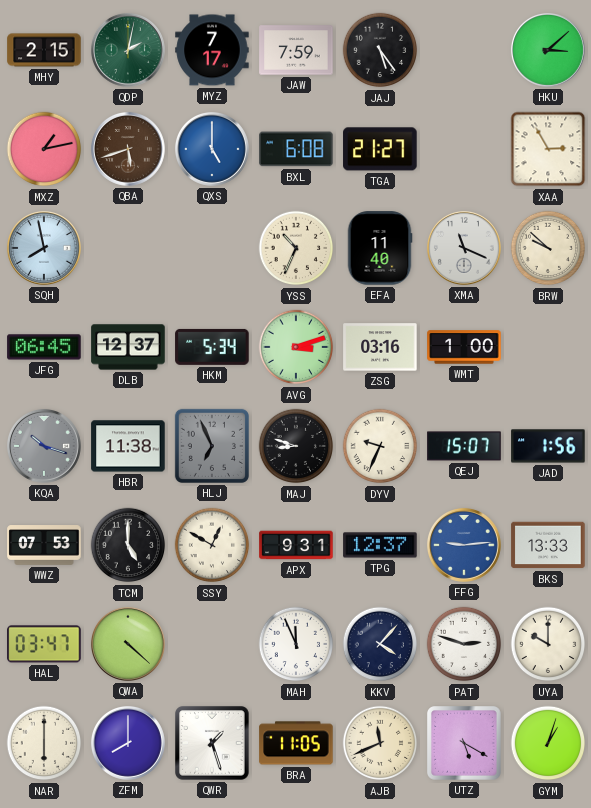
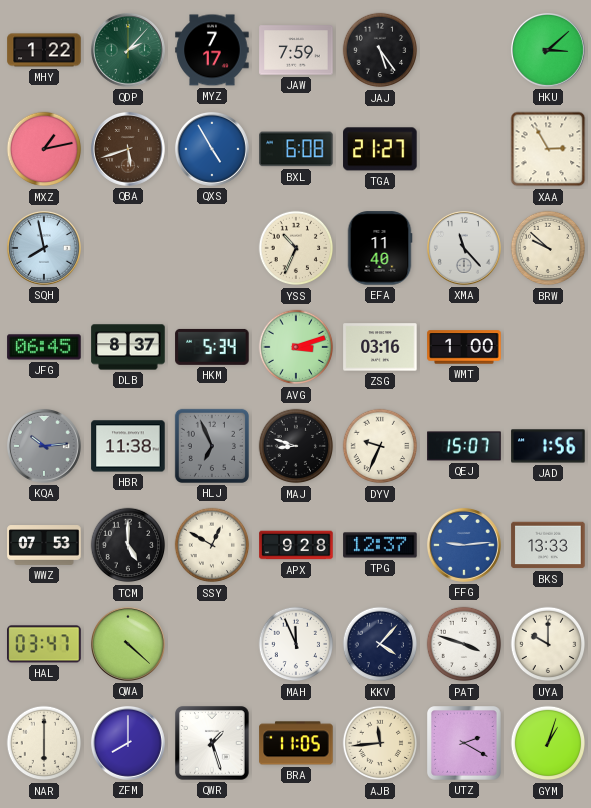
MHY: 2:15 -> 1:22
QDP: 2:02 -> 2:07
QXS: 5:00 -> 4:55
XMA: 11:19 -> 11:23
DLB: 12:37 -> 8:37
KQA: 10:18 -> 10:14
APX: 9:31 -> 9:28
PAT: 2:48 -> 3:48
AJB: 11:41 -> 11:44
UTZ: 5:20 -> 2:20
